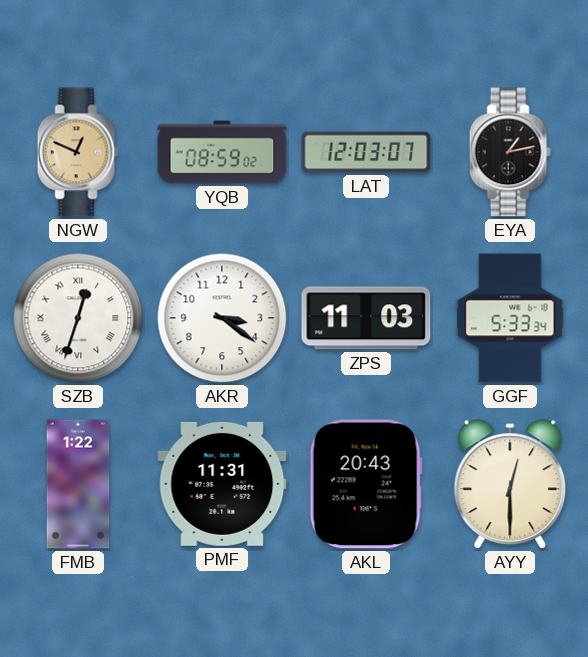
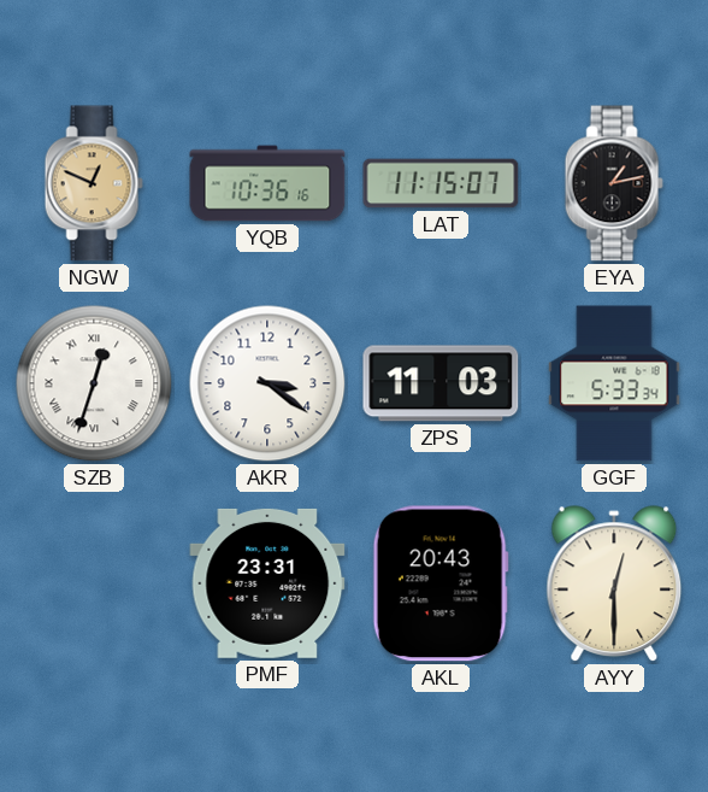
YQB: 08:59 -> 10:36
LAT: 12:03 -> 11:15
FMB: 1:22 -> none
PMF: 11:31 -> 23:31
